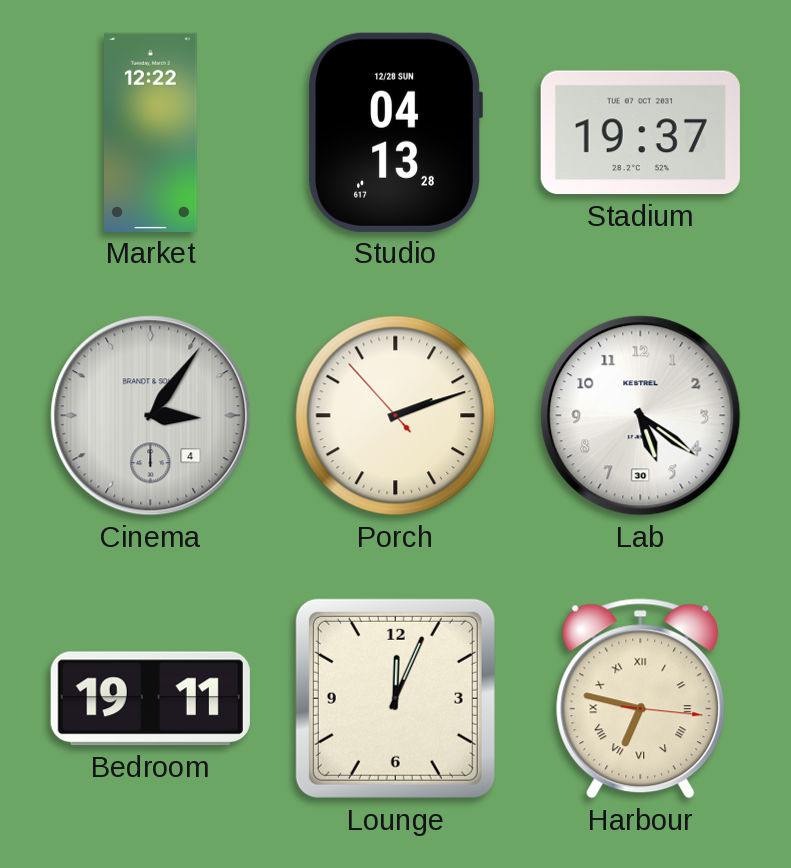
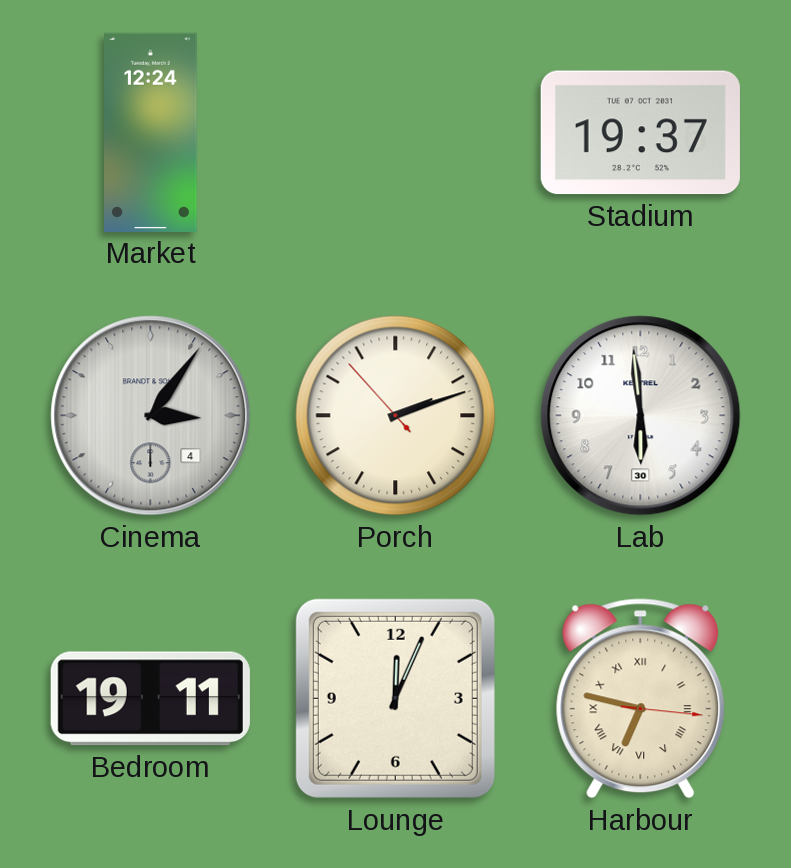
Market: 12:22 -> 12:24
Studio: 04:13 -> none
Lab: 5:21 -> 5:59
